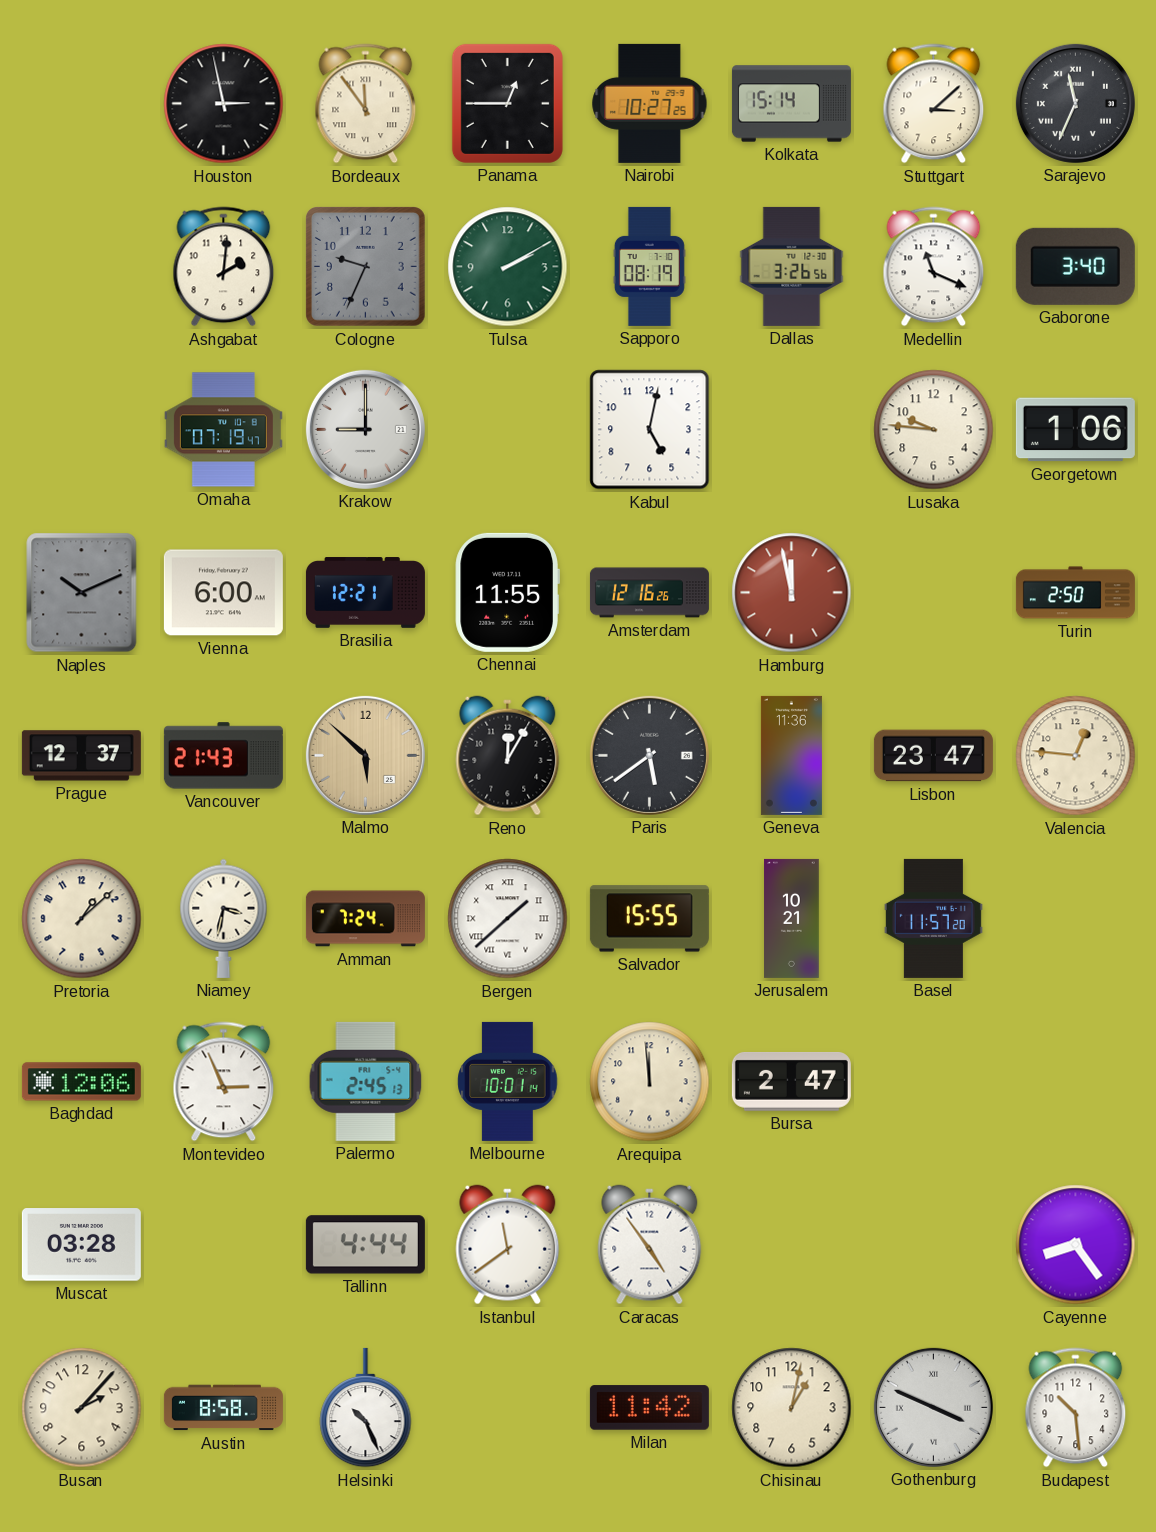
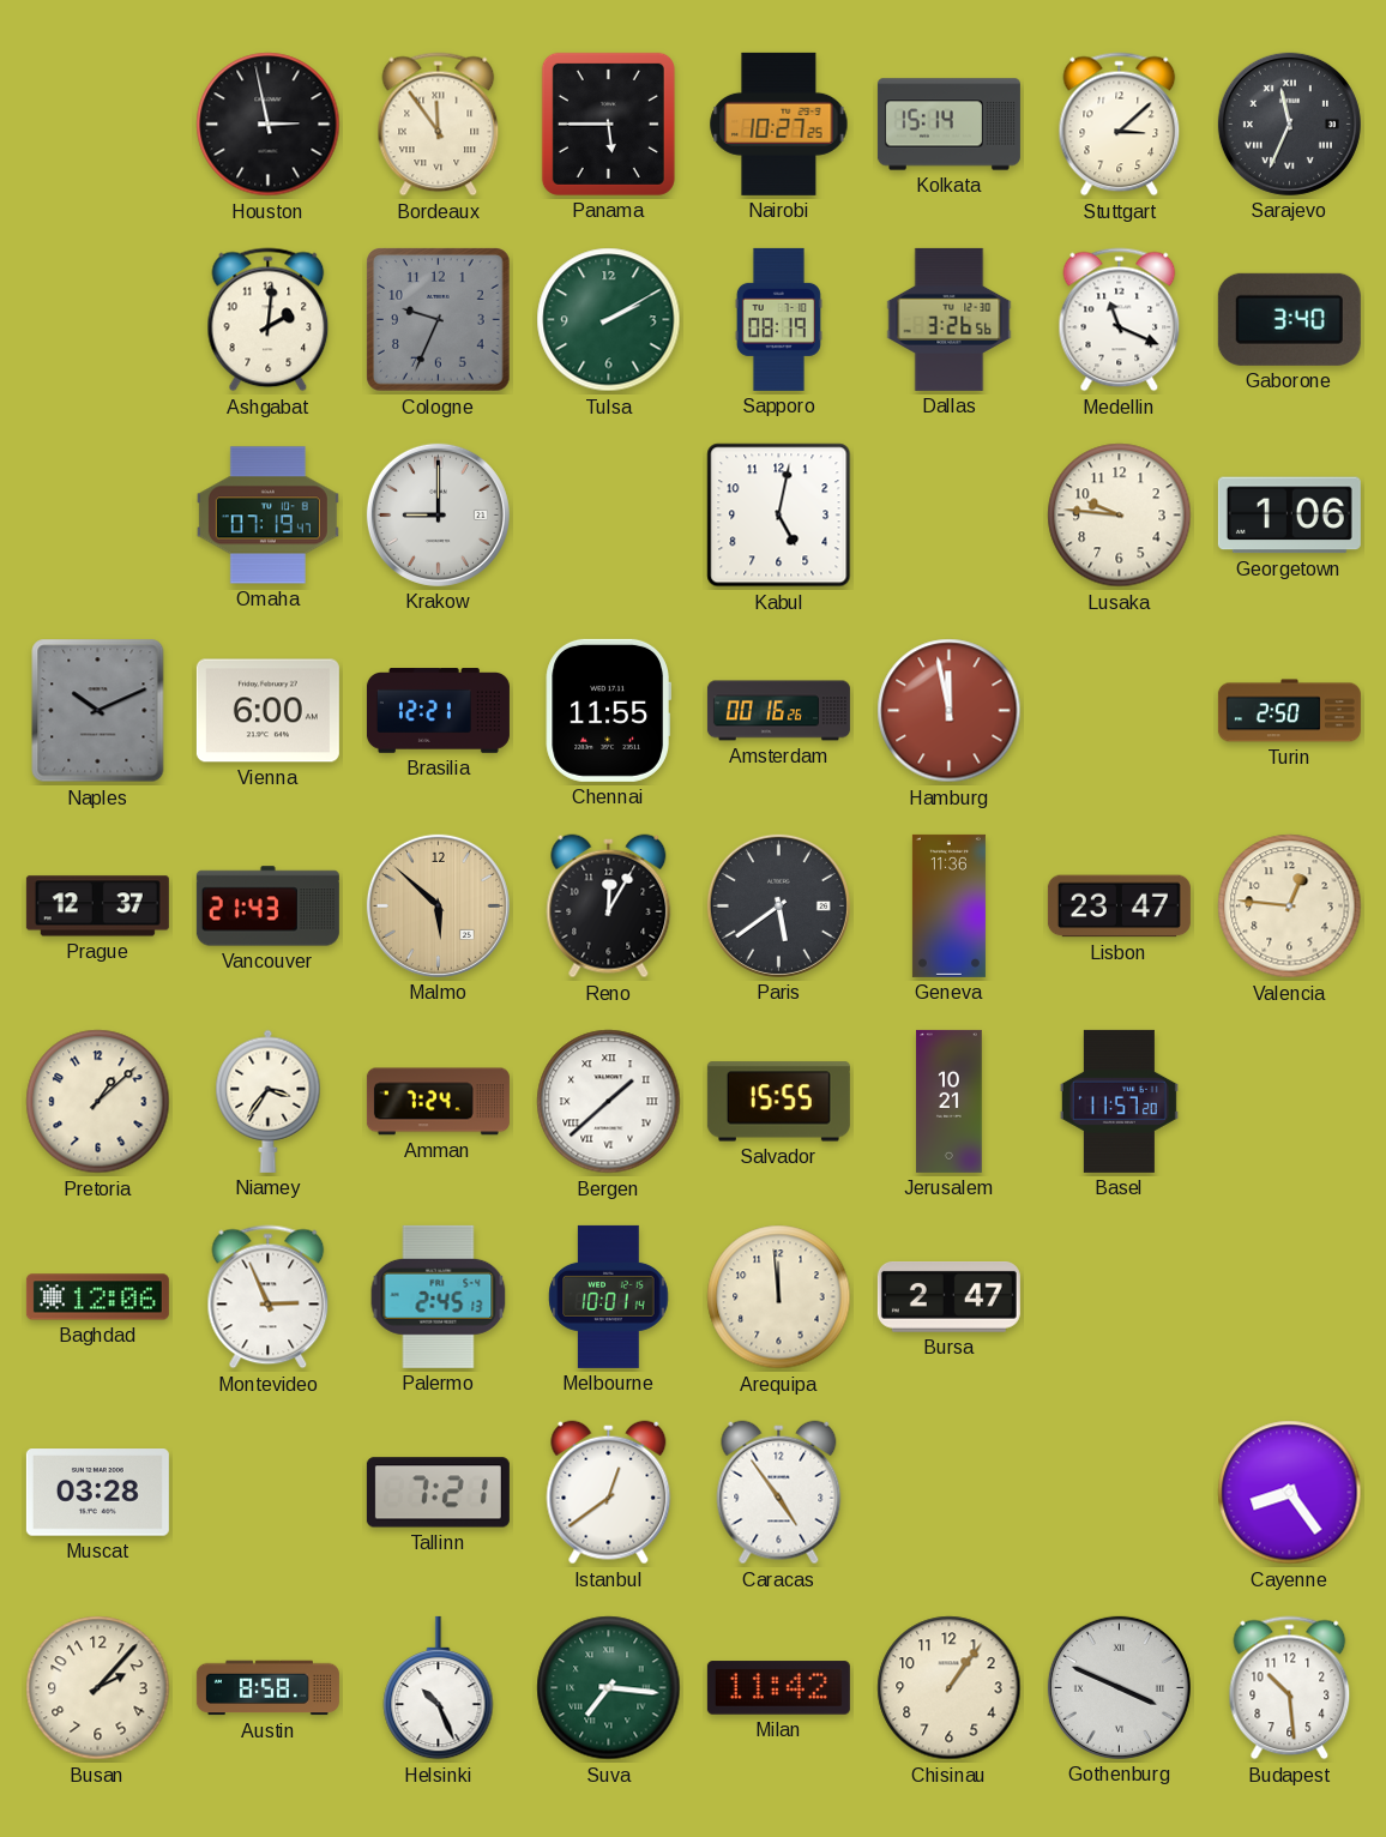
Panama: 12:45 -> 5:45
Amsterdam: 12:16 -> 00:16
Niamey: 3:32 -> 3:36
Tallinn: 4:44 -> 7:21
Istanbul: 11:39 -> 12:39
Suva: none -> 7:16
Chisinau: 1:02 -> 1:06
